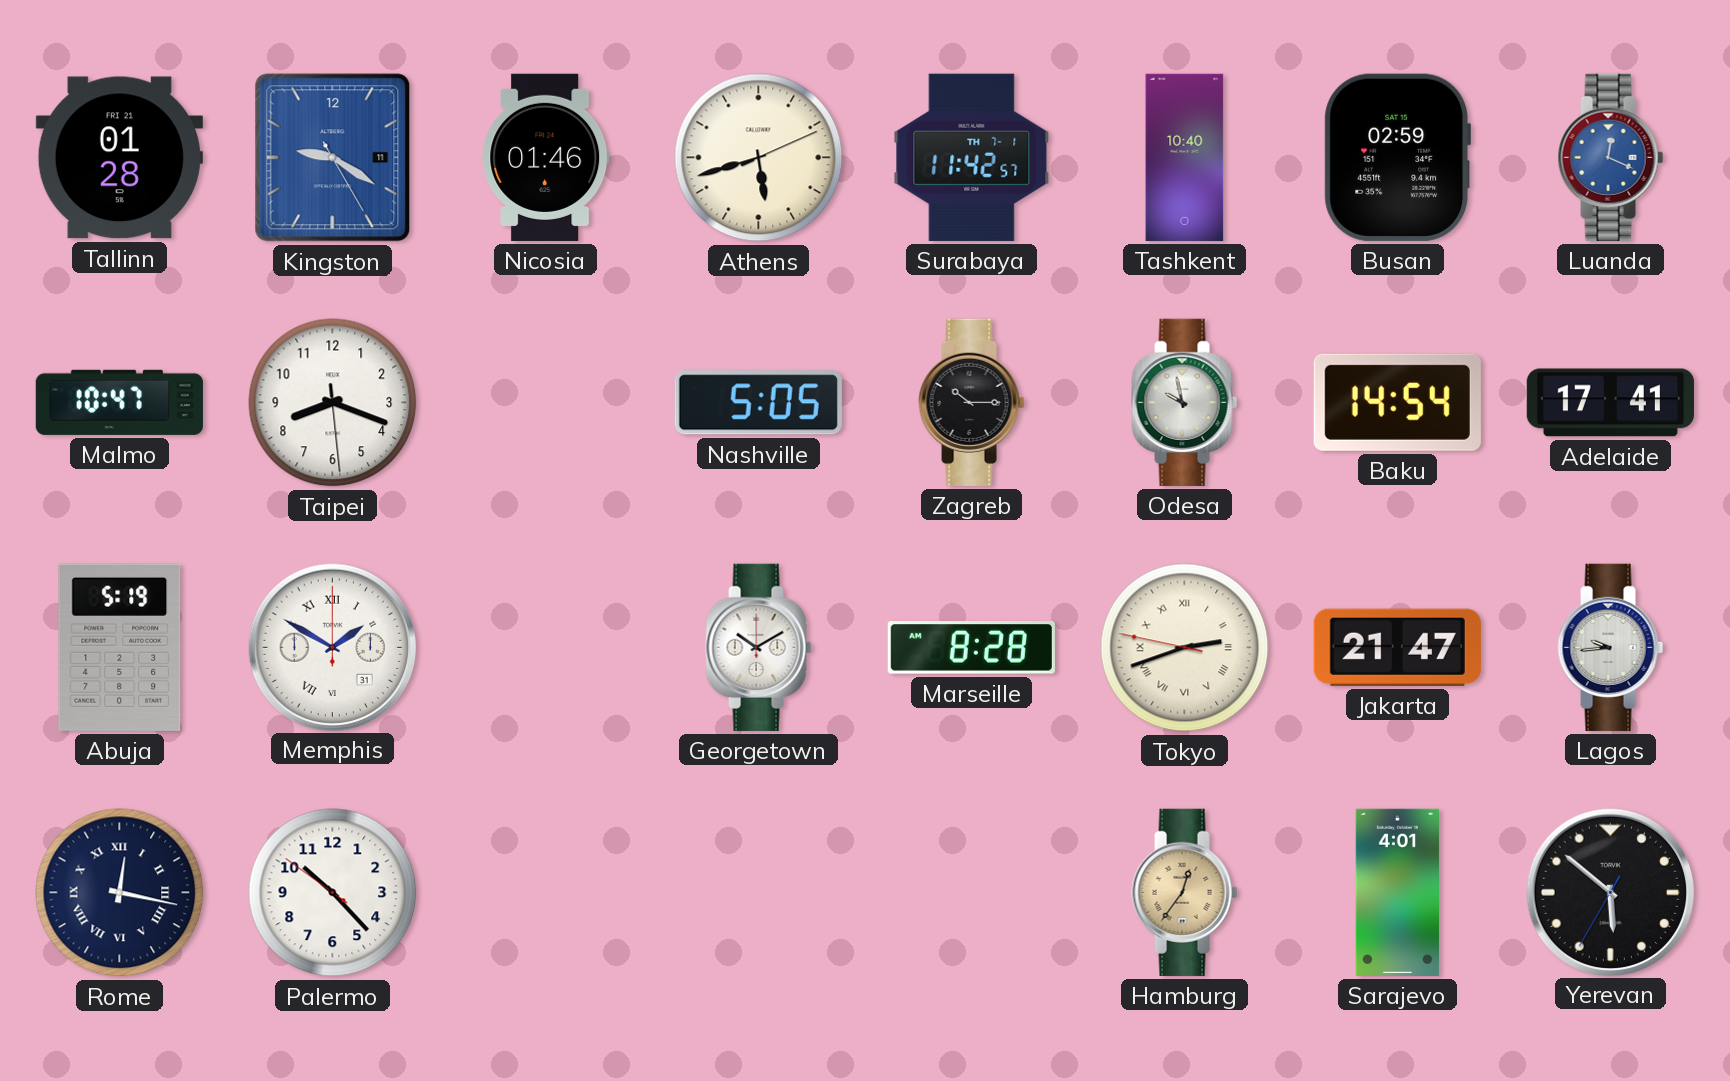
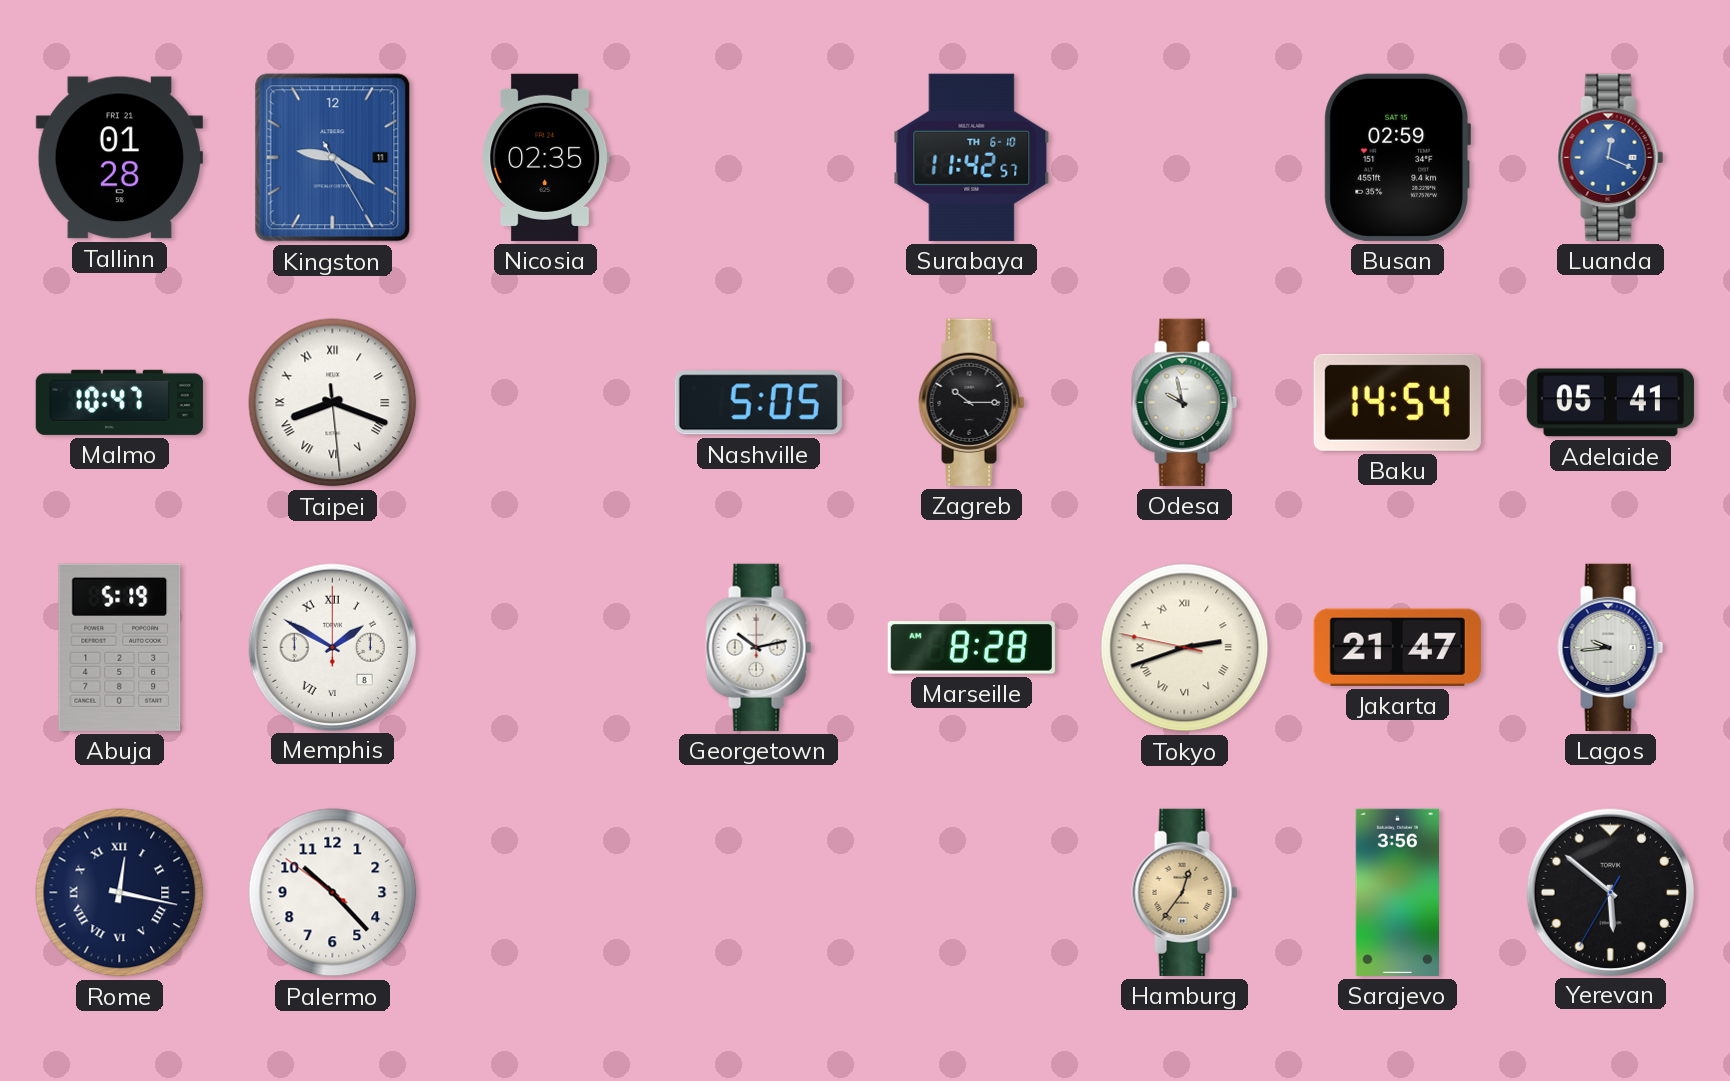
Nicosia: 01:46 -> 02:35
Athens: 5:42 -> none
Surabaya date: TH 7-1 -> TH 6-10
Tashkent: 10:40 -> none
Taipei numerals: Arabic -> Roman
Adelaide: 17:41 -> 05:41
Memphis date: 31 -> 8
Georgetown: 10:10 -> 10:13
Sarajevo: 4:01 -> 3:56
